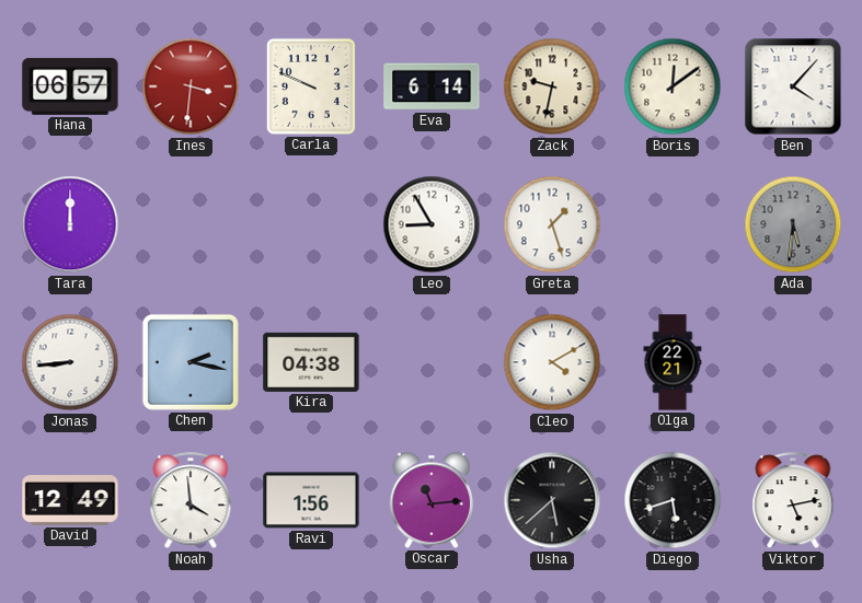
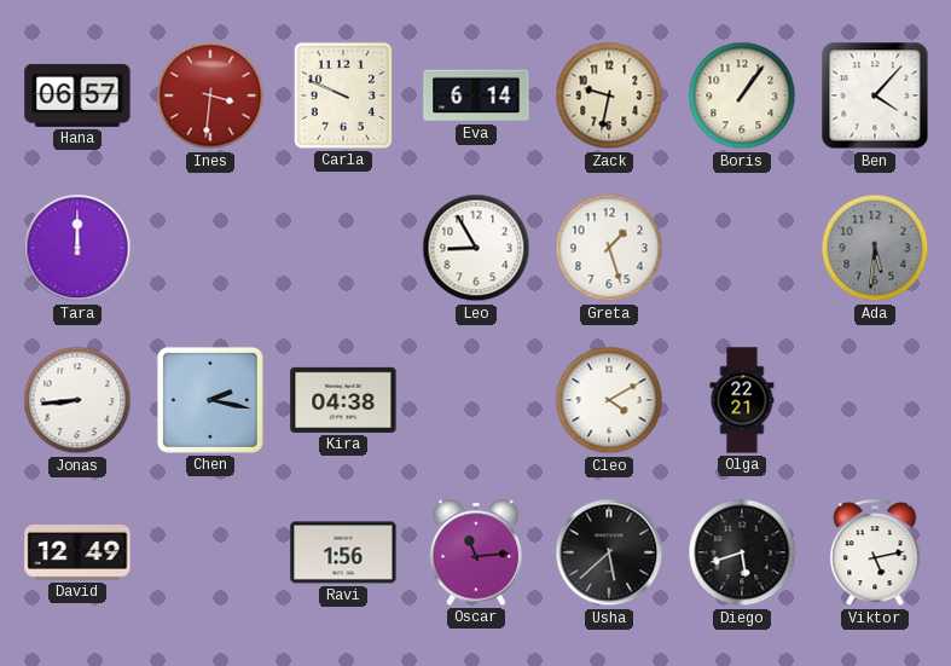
Boris: 12:09 -> 1:06
Noah: 3:59 -> none
